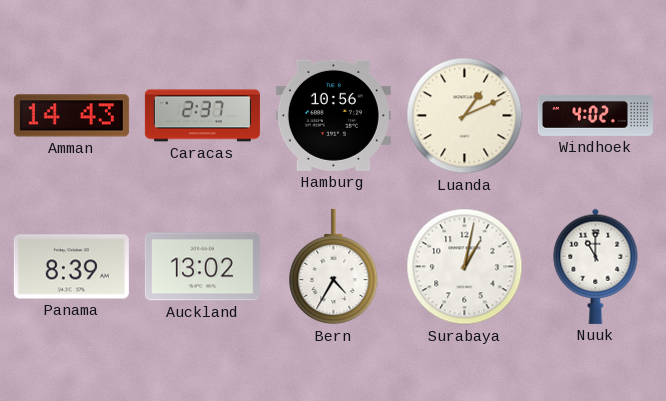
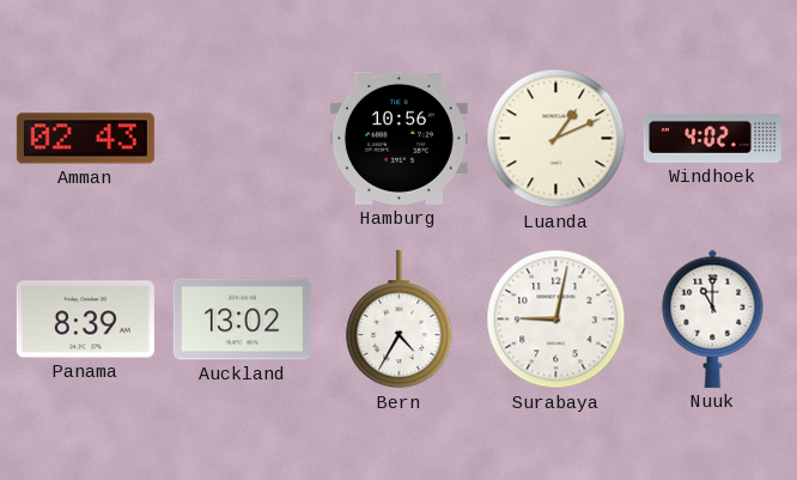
Amman: 14:43 -> 02:43
Caracas: 2:37 -> none
Surabaya: 1:02 -> 9:02
